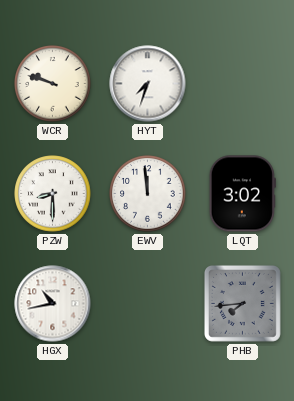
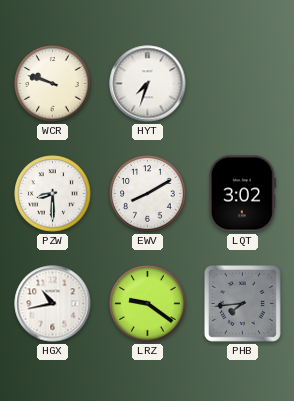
EWV: 11:59 -> 8:10
LRZ: none -> 9:21
